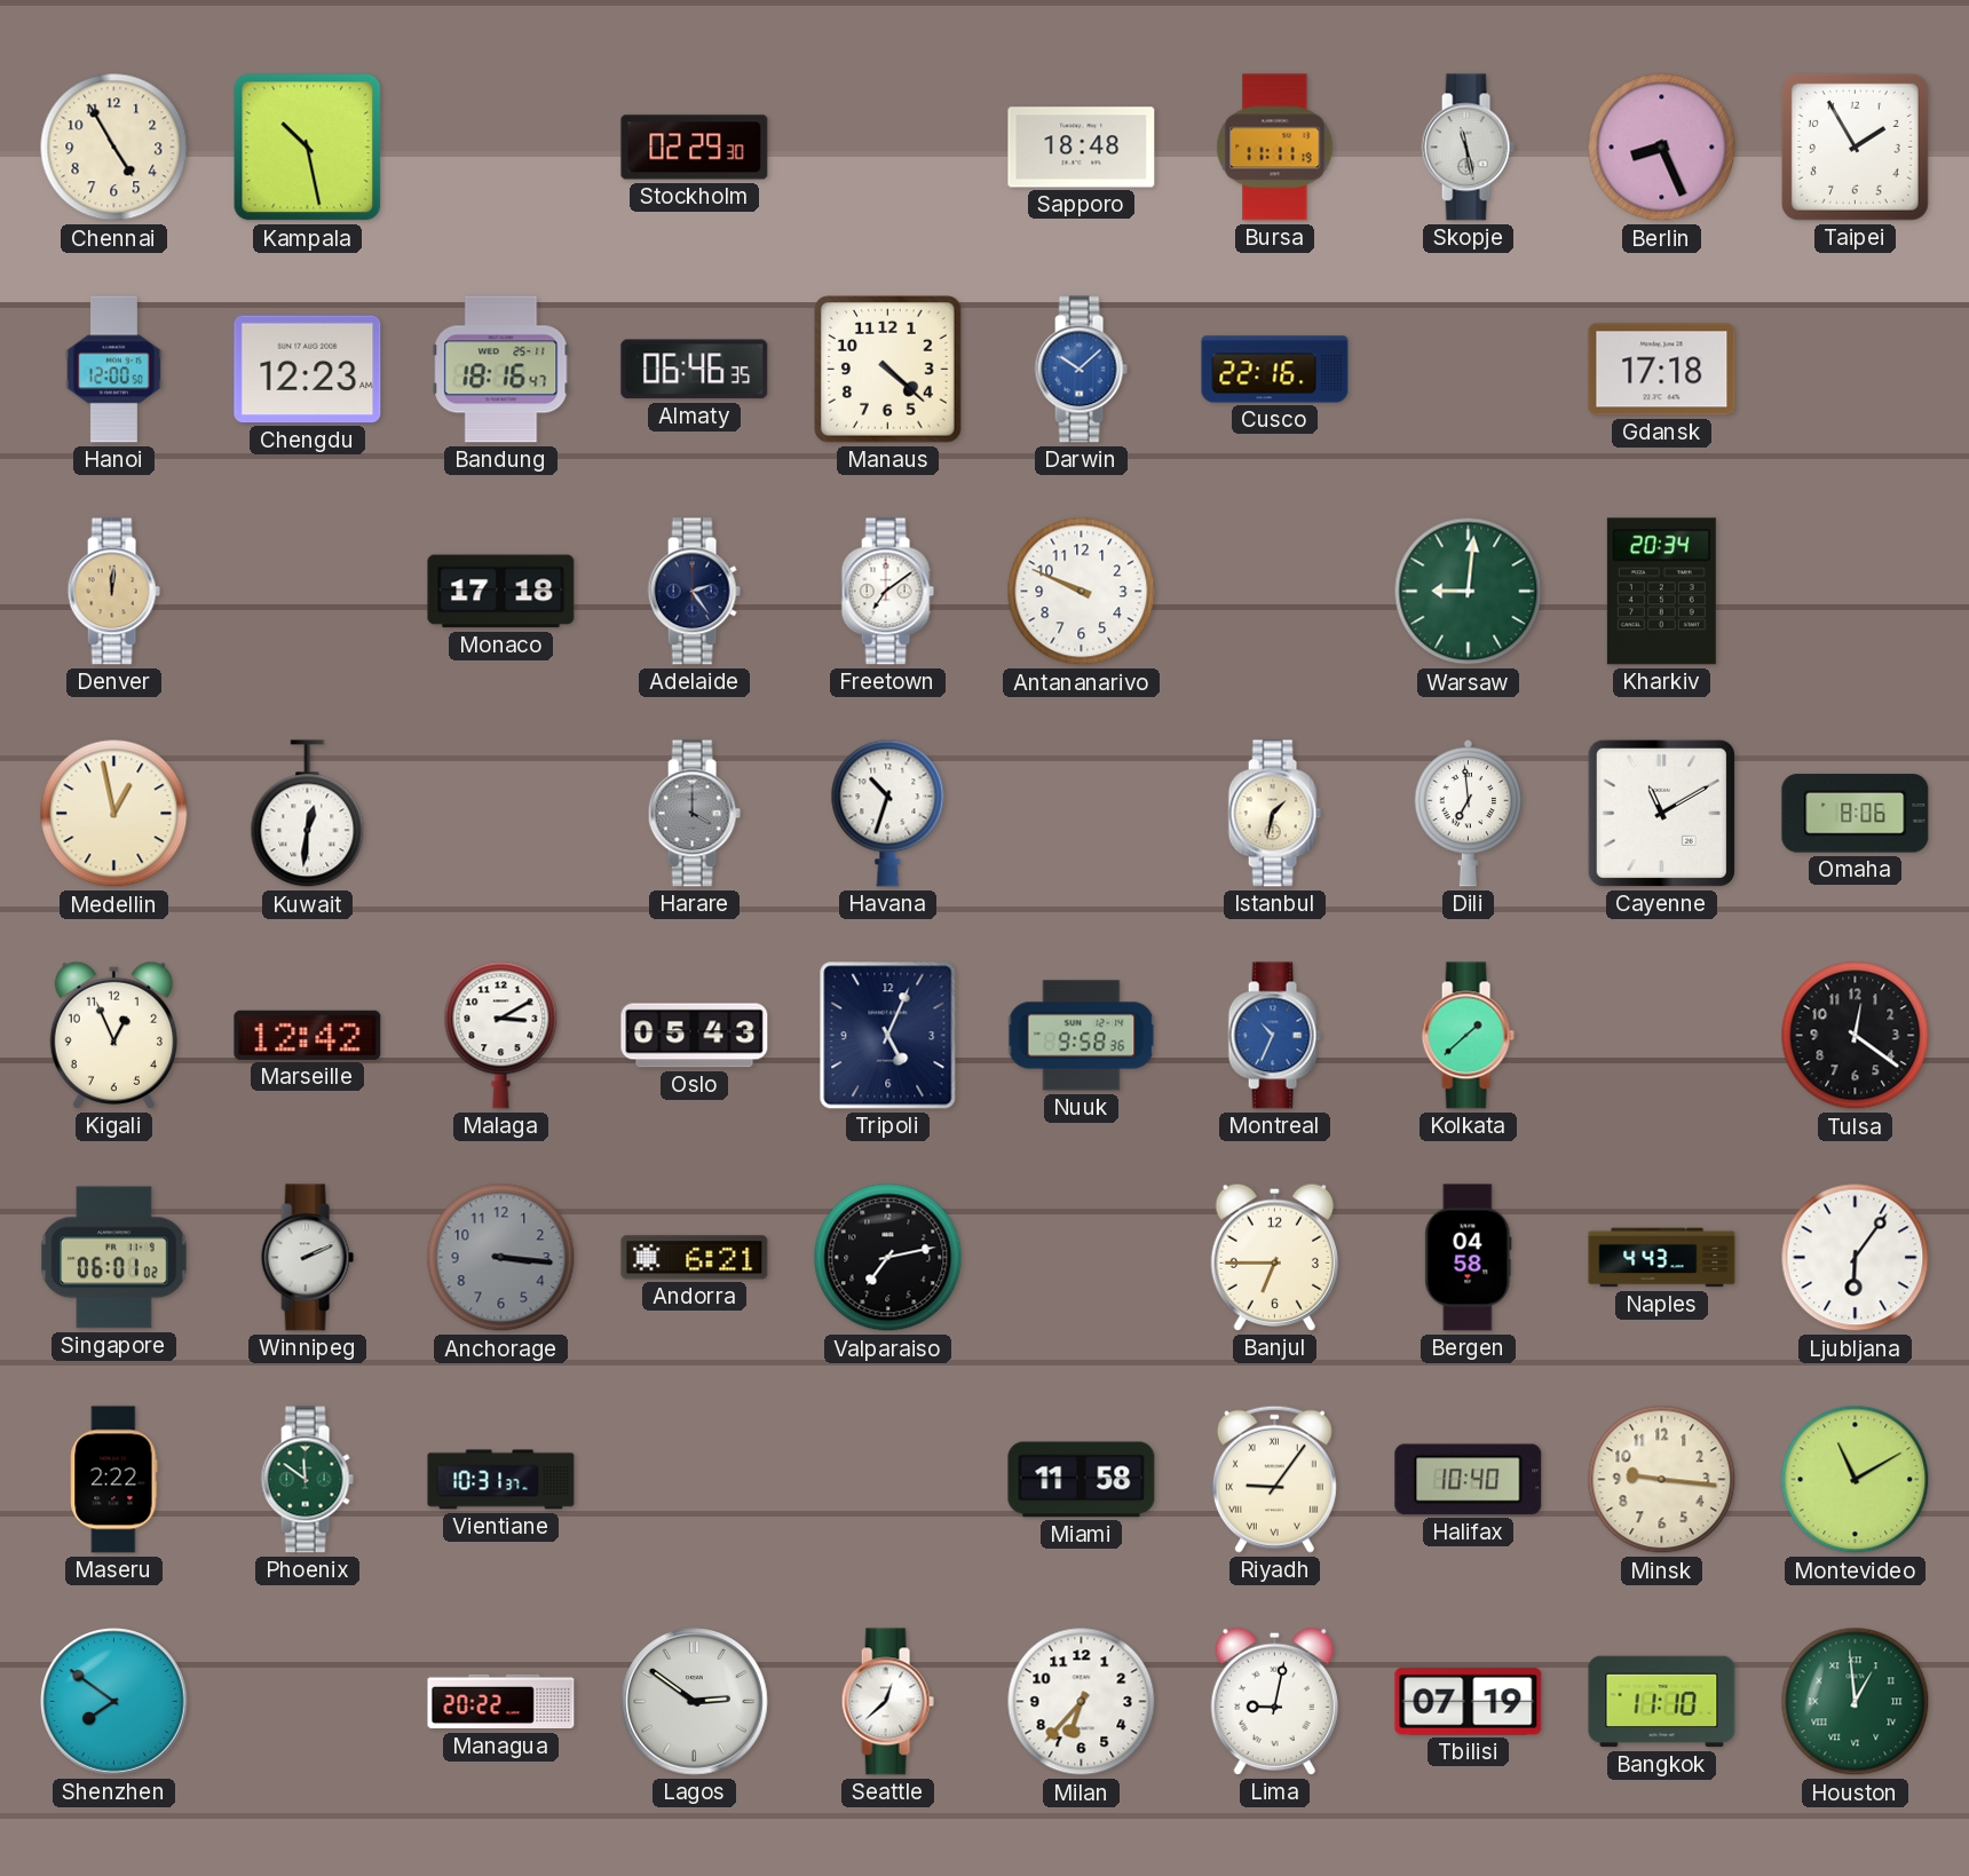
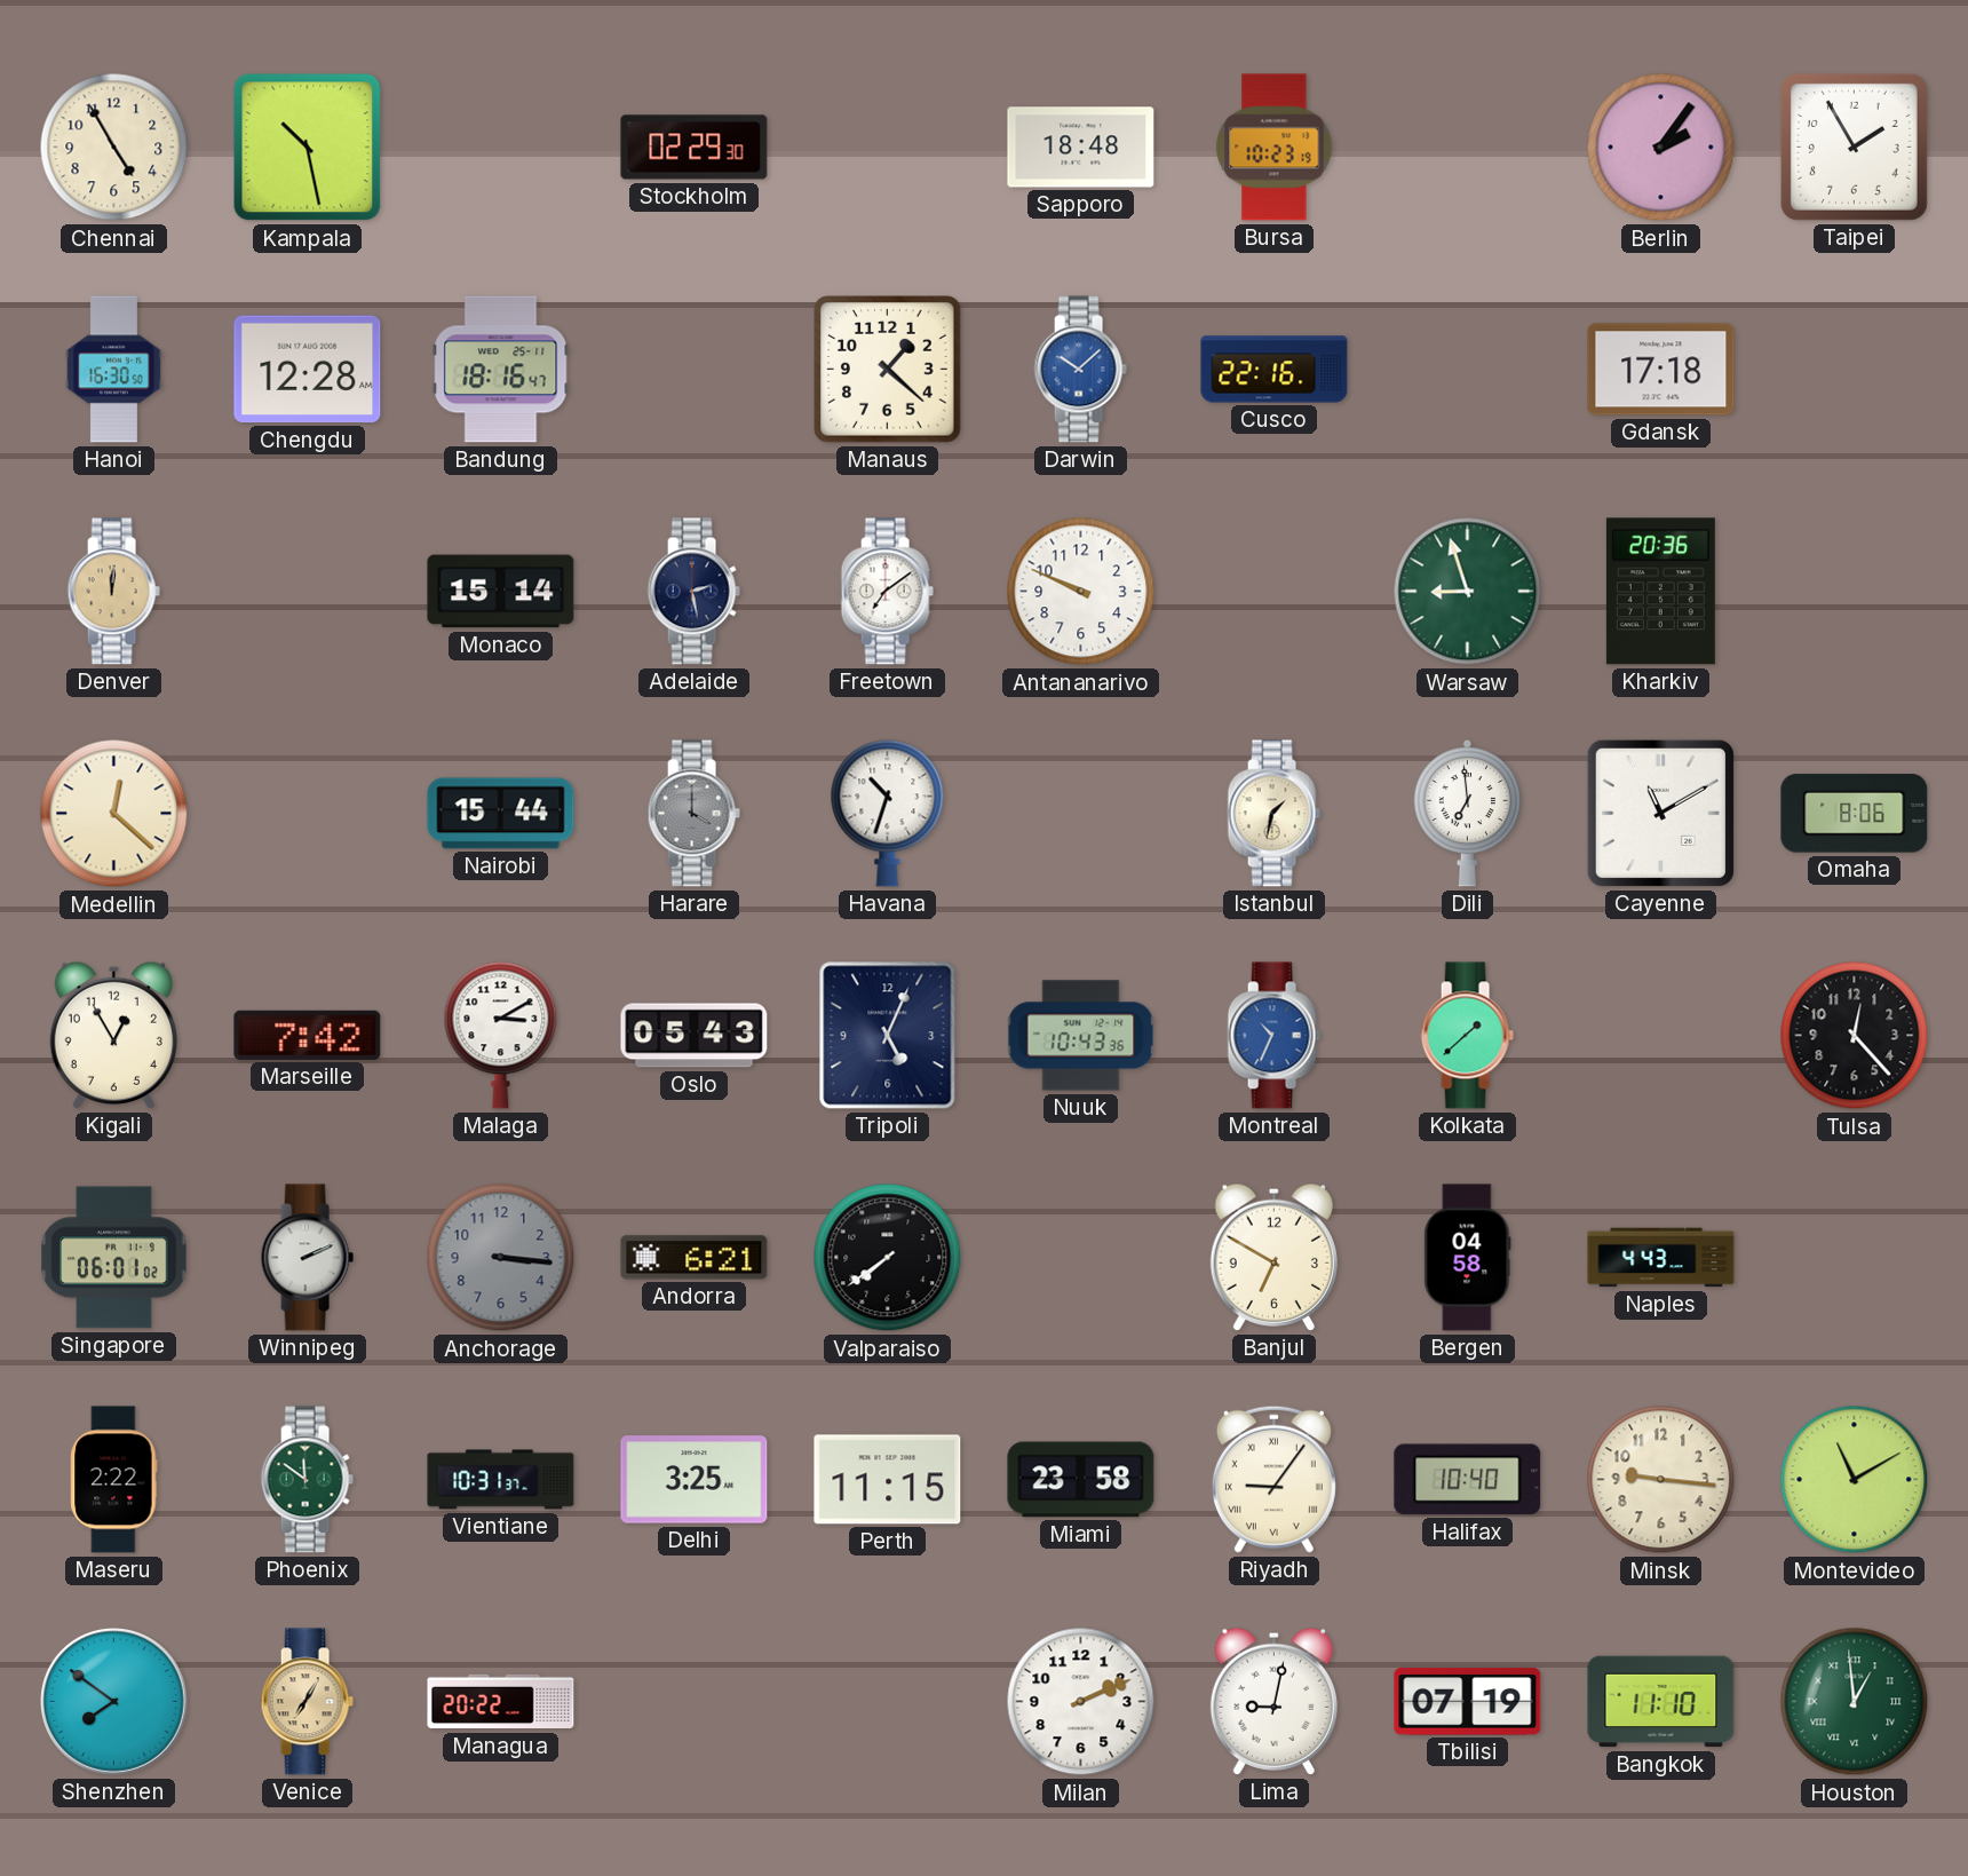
Bursa: 11:11 -> 10:23
Skopje: 11:28 -> none
Berlin: 8:26 -> 2:06
Hanoi: 12:00 -> 16:30
Chengdu: 12:23 -> 12:28
Almaty: 06:46 -> none
Manaus: 4:22 -> 1:22
Monaco: 17:18 -> 15:14
Adelaide: 2:24 -> 2:28
Warsaw: 9:01 -> 8:57
Kharkiv: 20:34 -> 20:36
Medellin: 12:58 -> 12:22
Kuwait: 12:31 -> none
Nairobi: none -> 15:44
Kigali: 12:56 -> 12:55
Marseille: 12:42 -> 7:42
Nuuk: 9:58 -> 10:43
Tulsa: 12:21 -> 12:23
Valparaiso: 7:13 -> 7:39
Banjul: 6:45 -> 6:50
Ljubljana: 6:06 -> none
Delhi: none -> 3:25
Perth: none -> 11:15
Miami: 11:58 -> 23:58
Venice: none -> 7:05
Lagos: 2:51 -> none
Seattle: 12:38 -> none
Milan: 6:37 -> 2:11
